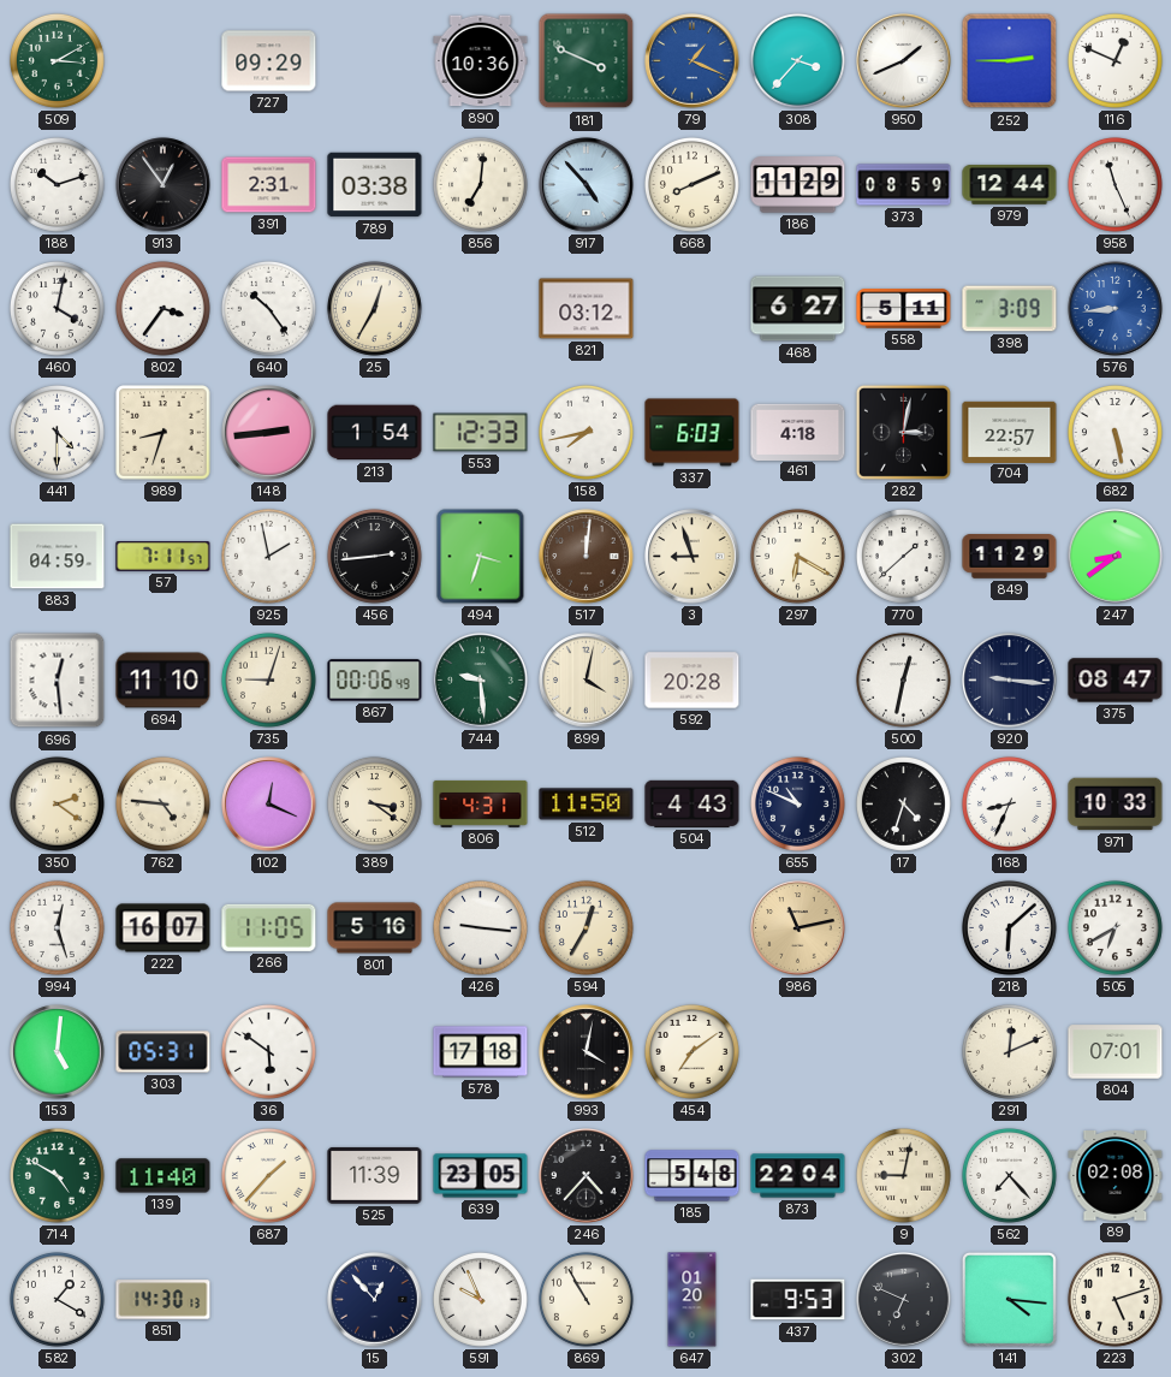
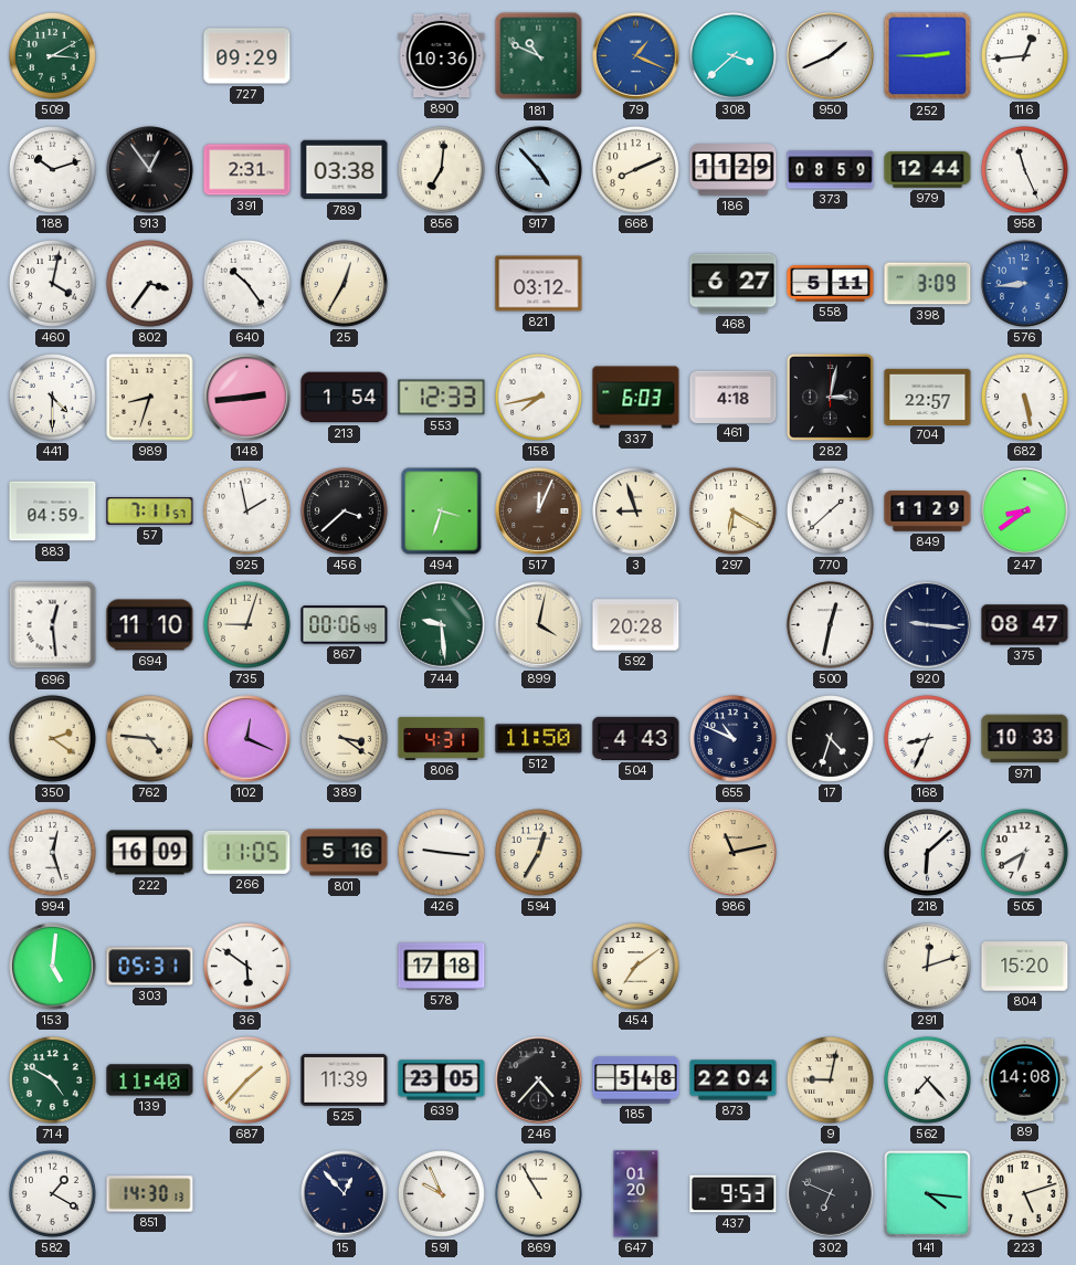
181: 3:49 -> 10:49
308: 3:37 -> 3:38
116: 12:49 -> 12:44
456: 2:44 -> 3:38
517: 12:01 -> 12:04
222: 16:07 -> 16:09
993: 4:02 -> none
291: 12:11 -> 12:12
804: 07:01 -> 15:20
89: 02:08 -> 14:08
